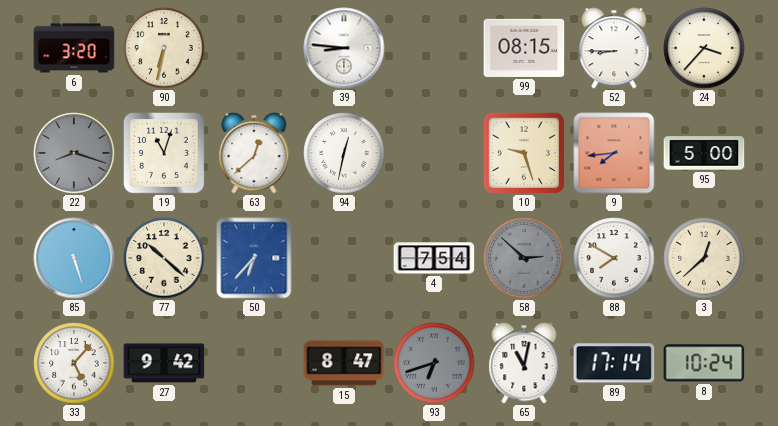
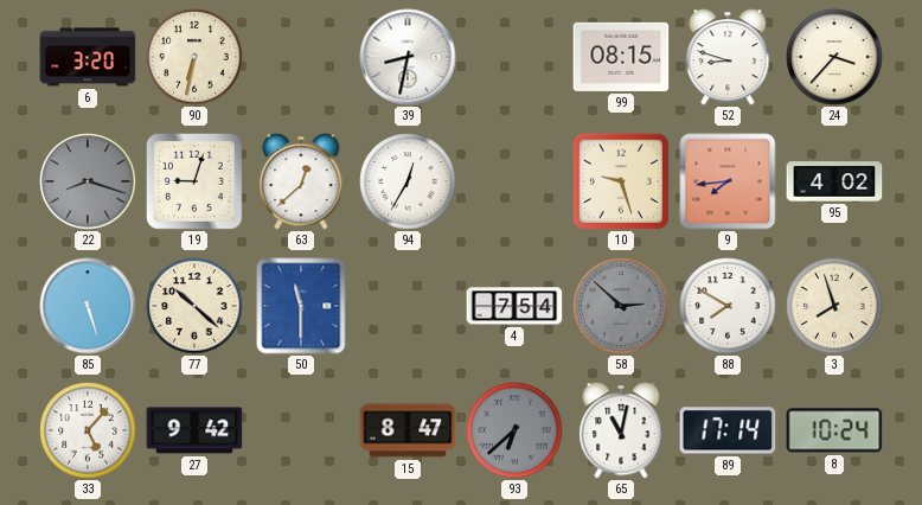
39: 8:46 -> 8:32
52: 8:45 -> 8:48
19: 11:03 -> 9:03
94: 12:32 -> 12:35
95: 5:00 -> 4:02
50: 6:37 -> 11:30
3: 12:38 -> 7:57
93: 6:42 -> 6:38
